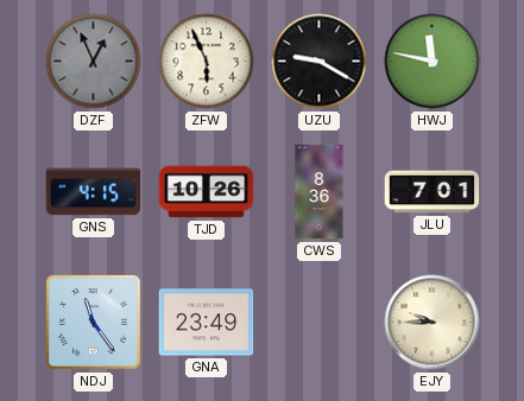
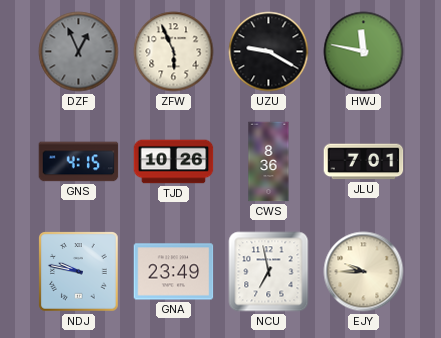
NDJ: 11:24 -> 9:47
NCU: none -> 6:58
